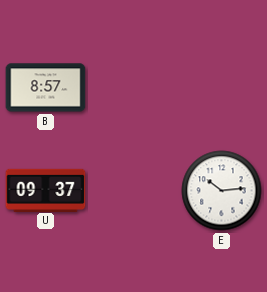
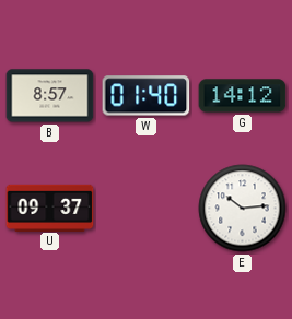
W: none -> 01:40
G: none -> 14:12
